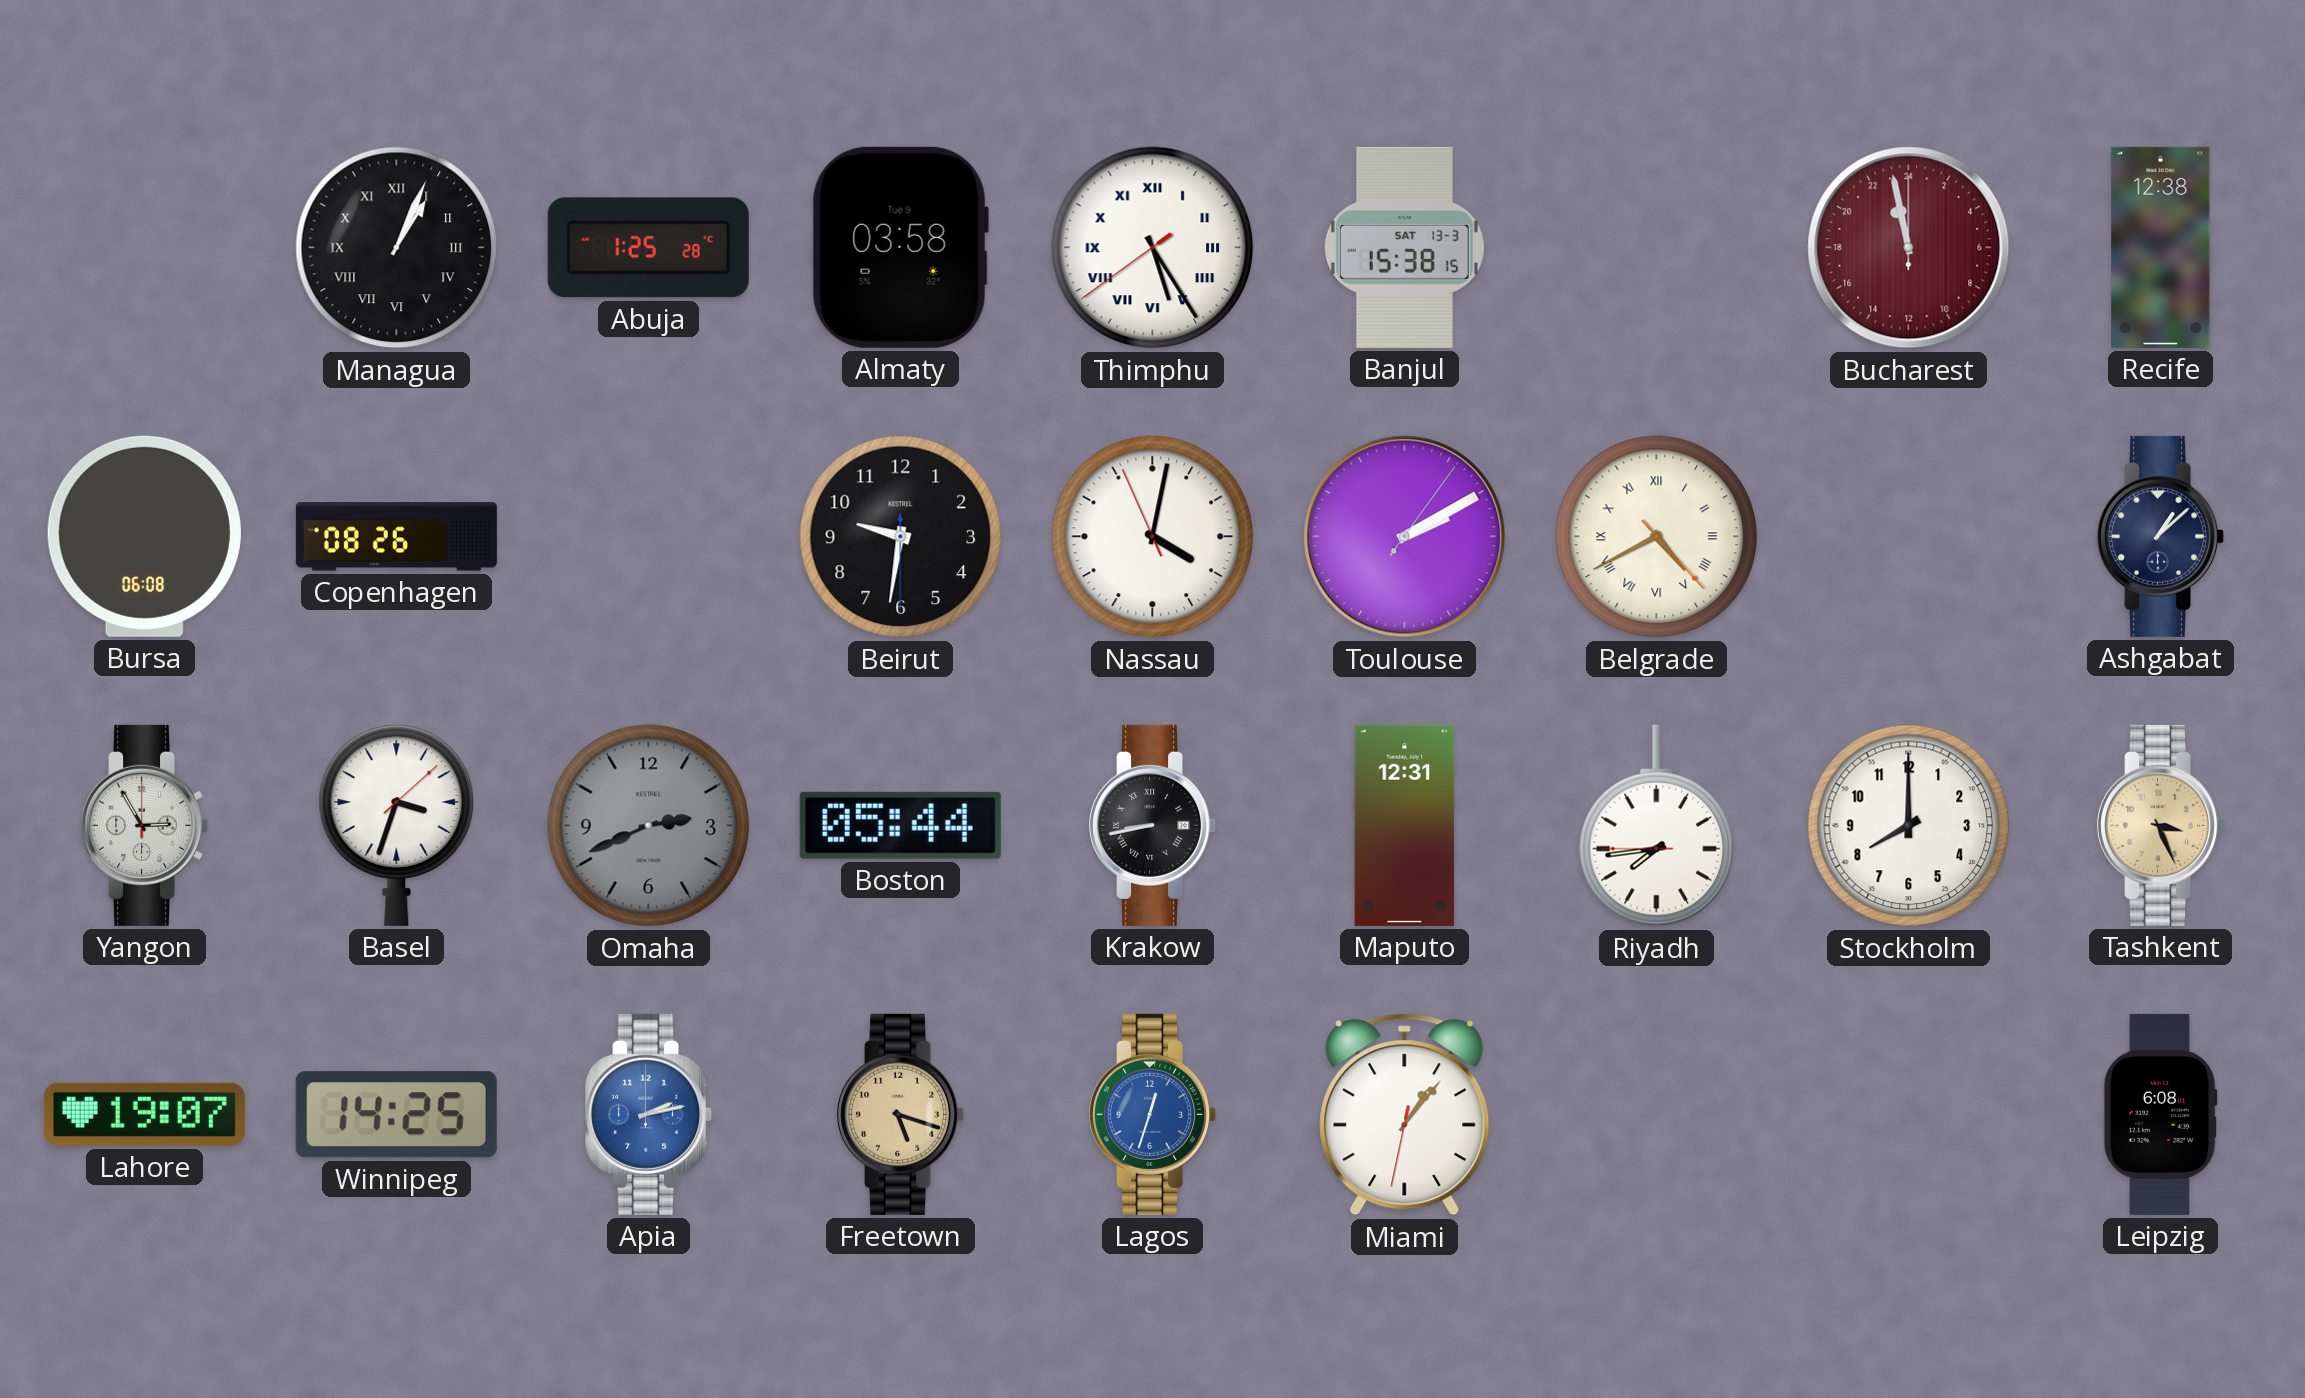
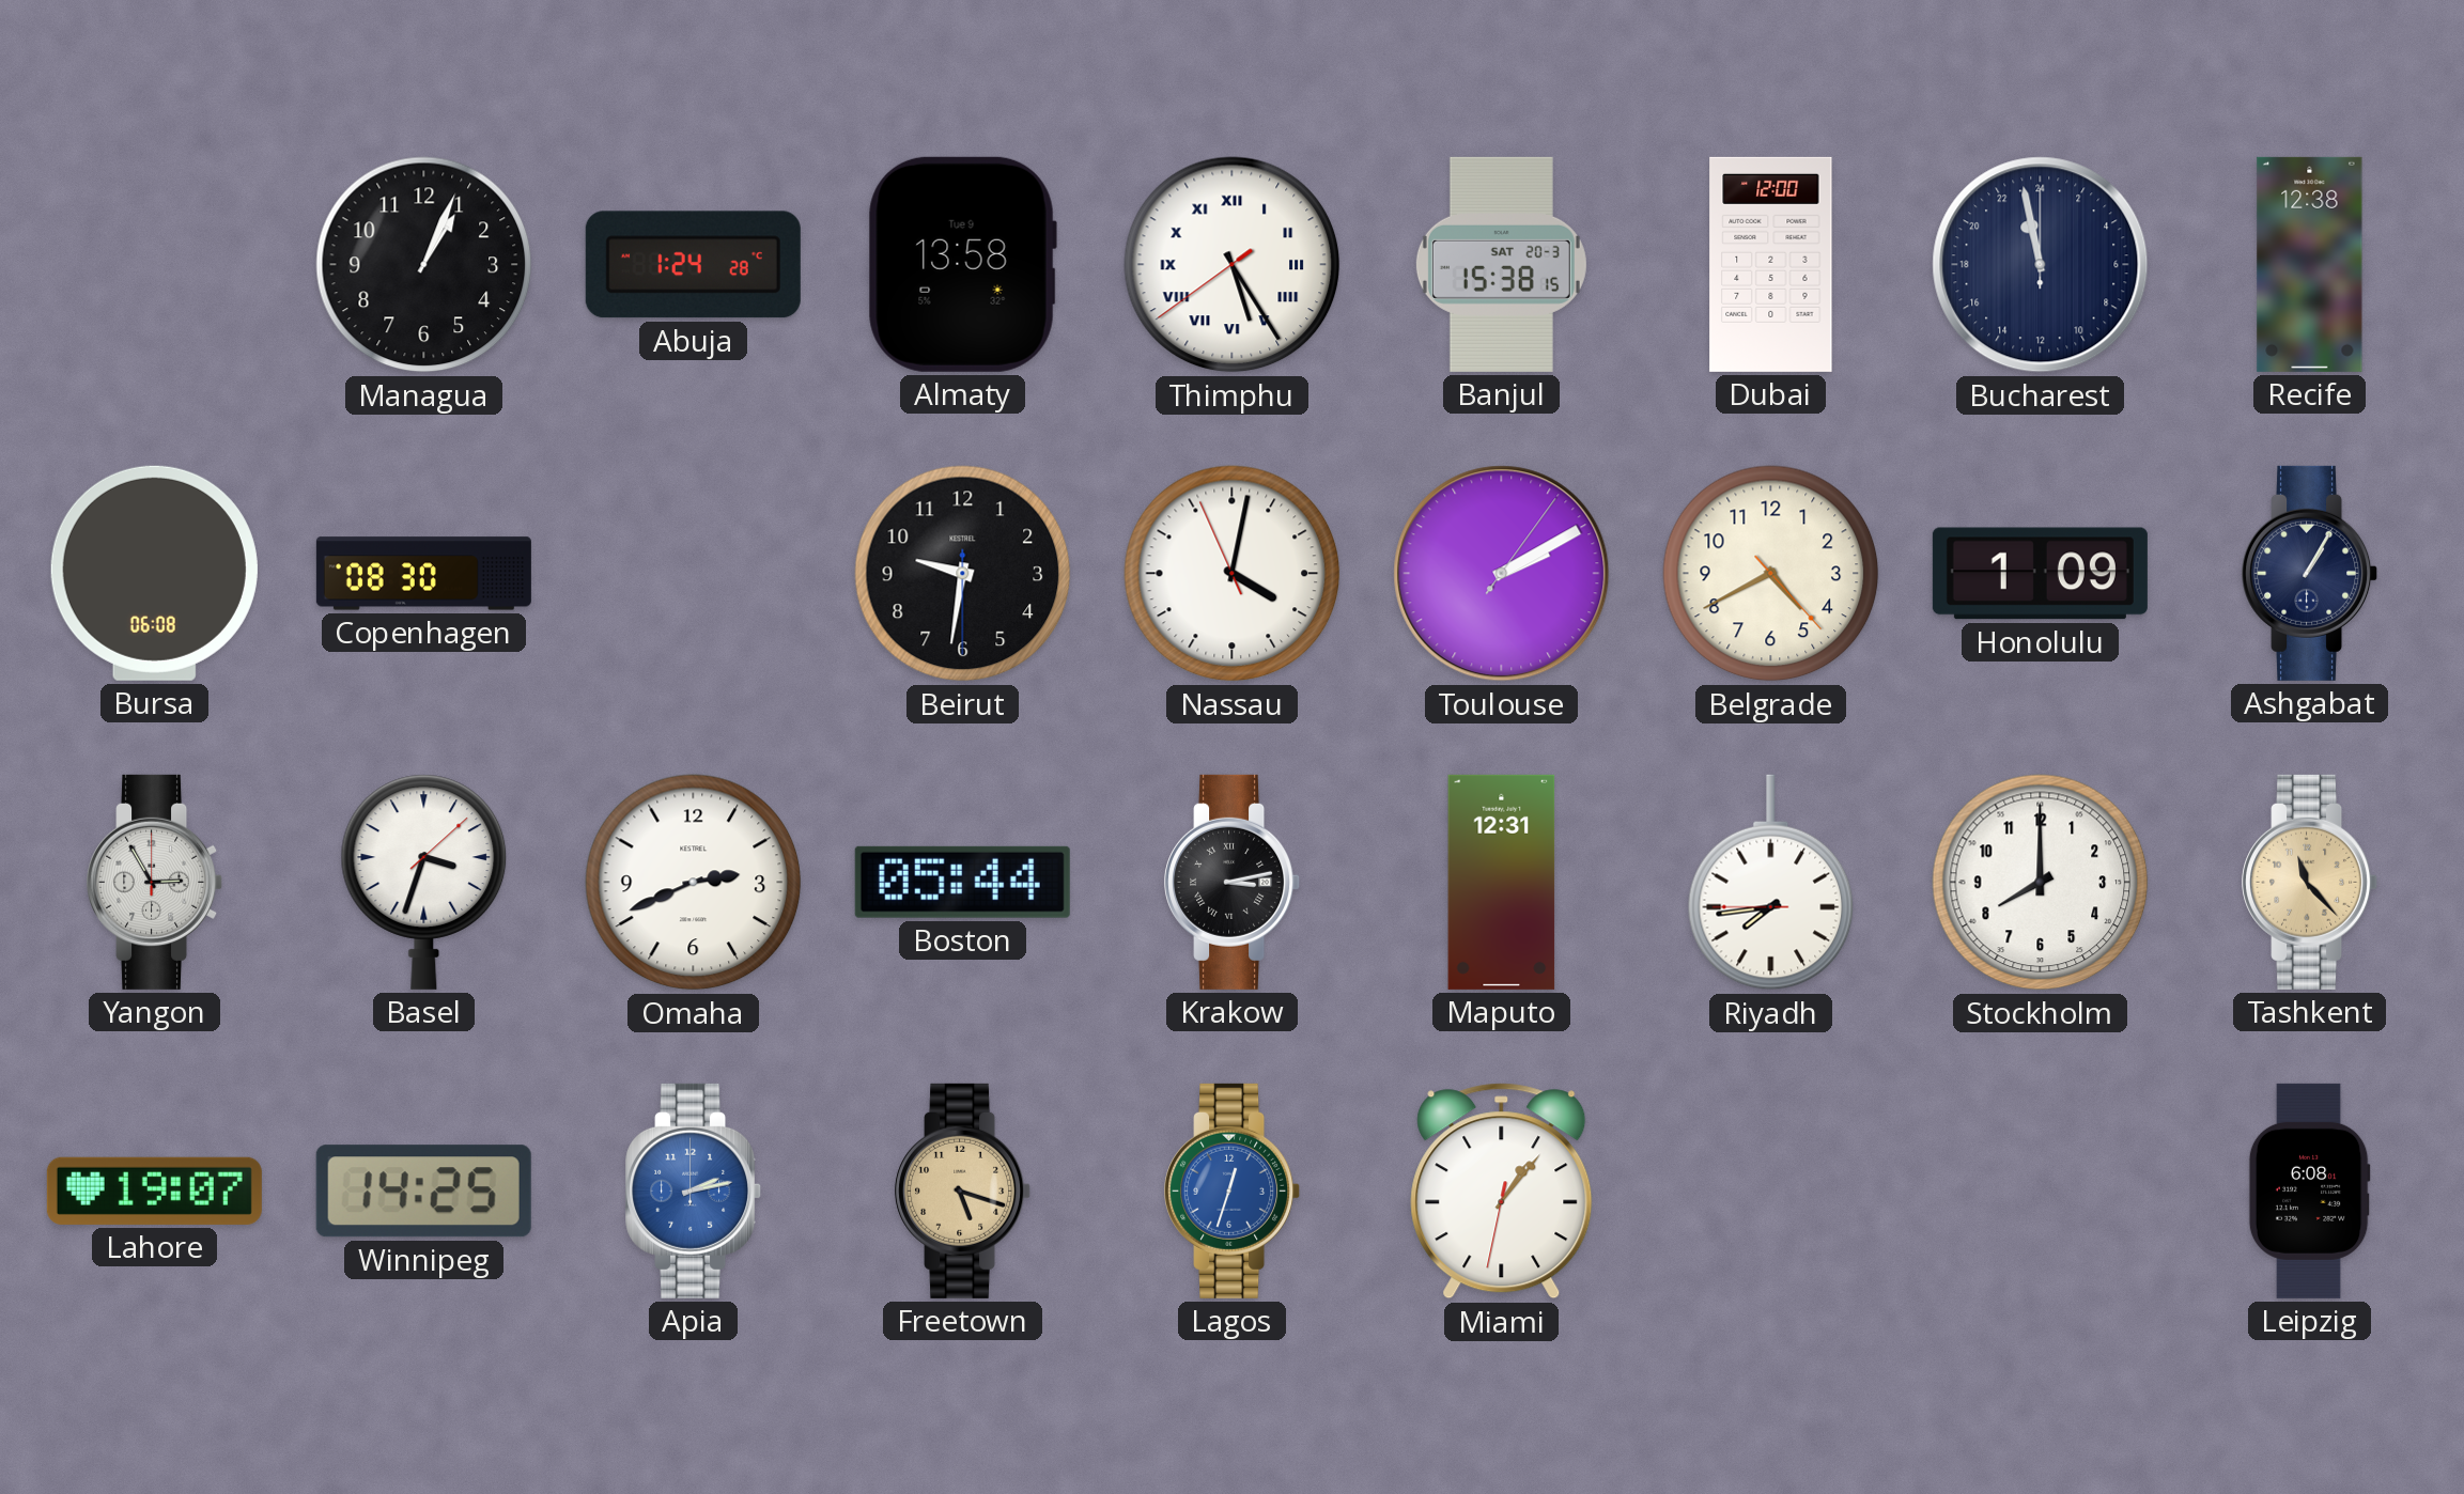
Managua numerals: Roman -> Arabic
Abuja: 1:25 -> 1:24
Almaty: 03:58 -> 13:58
Banjul date: SAT 13-3 -> SAT 20-3
Dubai: none -> 12:00
Bucharest dial: burgundy -> navy
Copenhagen: 08:26 -> 08:30
Belgrade numerals: Roman -> Arabic
Honolulu: none -> 1:09
Ashgabat: 1:08 -> 1:05
Omaha dial: grey -> white
Krakow: 8:43 -> 3:13
Tashkent: 3:26 -> 11:23
